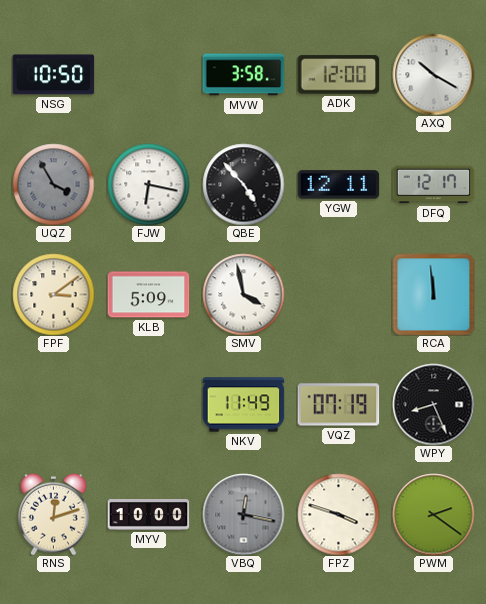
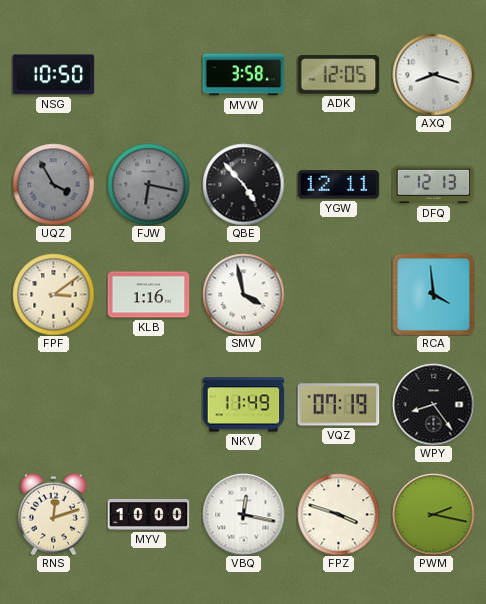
ADK: 12:00 -> 12:05
AXQ: 10:20 -> 8:18
FJW dial: white -> grey
DFQ: 12:17 -> 12:13
KLB: 5:09 -> 1:16
RCA: 11:59 -> 3:59
WPY: 8:26 -> 8:24
VBQ dial: grey -> white
PWM: 2:21 -> 2:17
